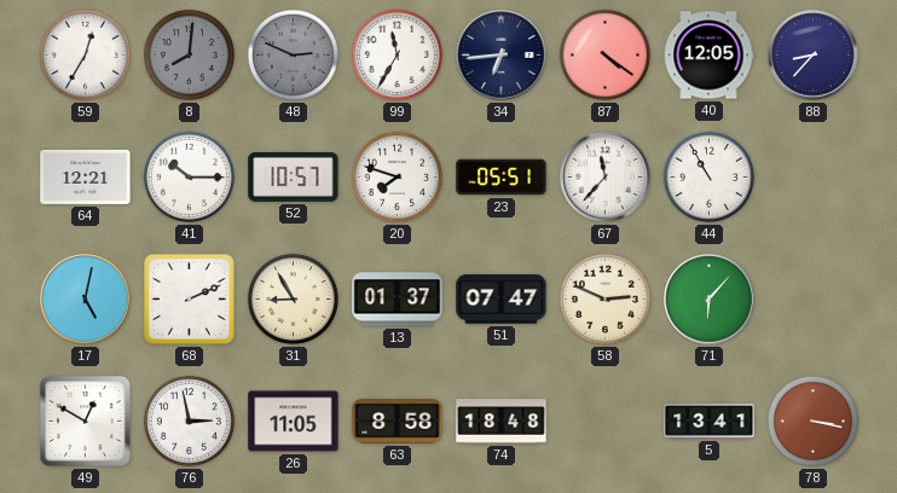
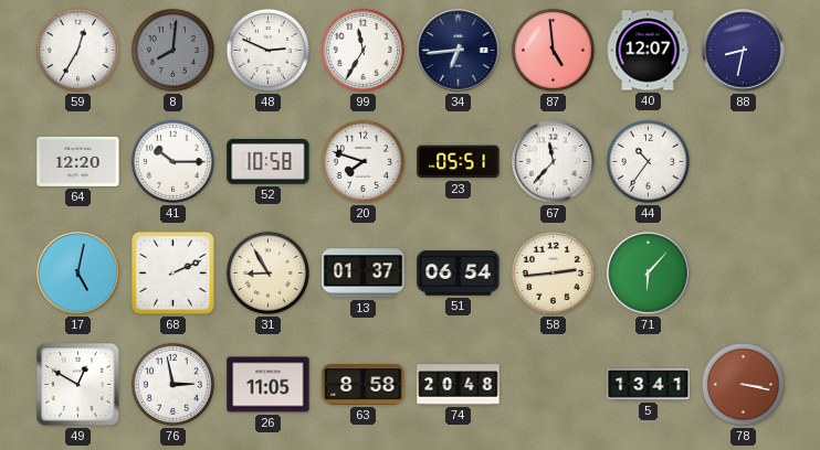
48 dial: grey -> white
87: 4:21 -> 4:59
40: 12:05 -> 12:07
88: 8:37 -> 8:32
64: 12:21 -> 12:20
52: 10:57 -> 10:58
44: 10:55 -> 10:36
51: 07:47 -> 06:54
58: 2:49 -> 2:44
74: 18:48 -> 20:48
